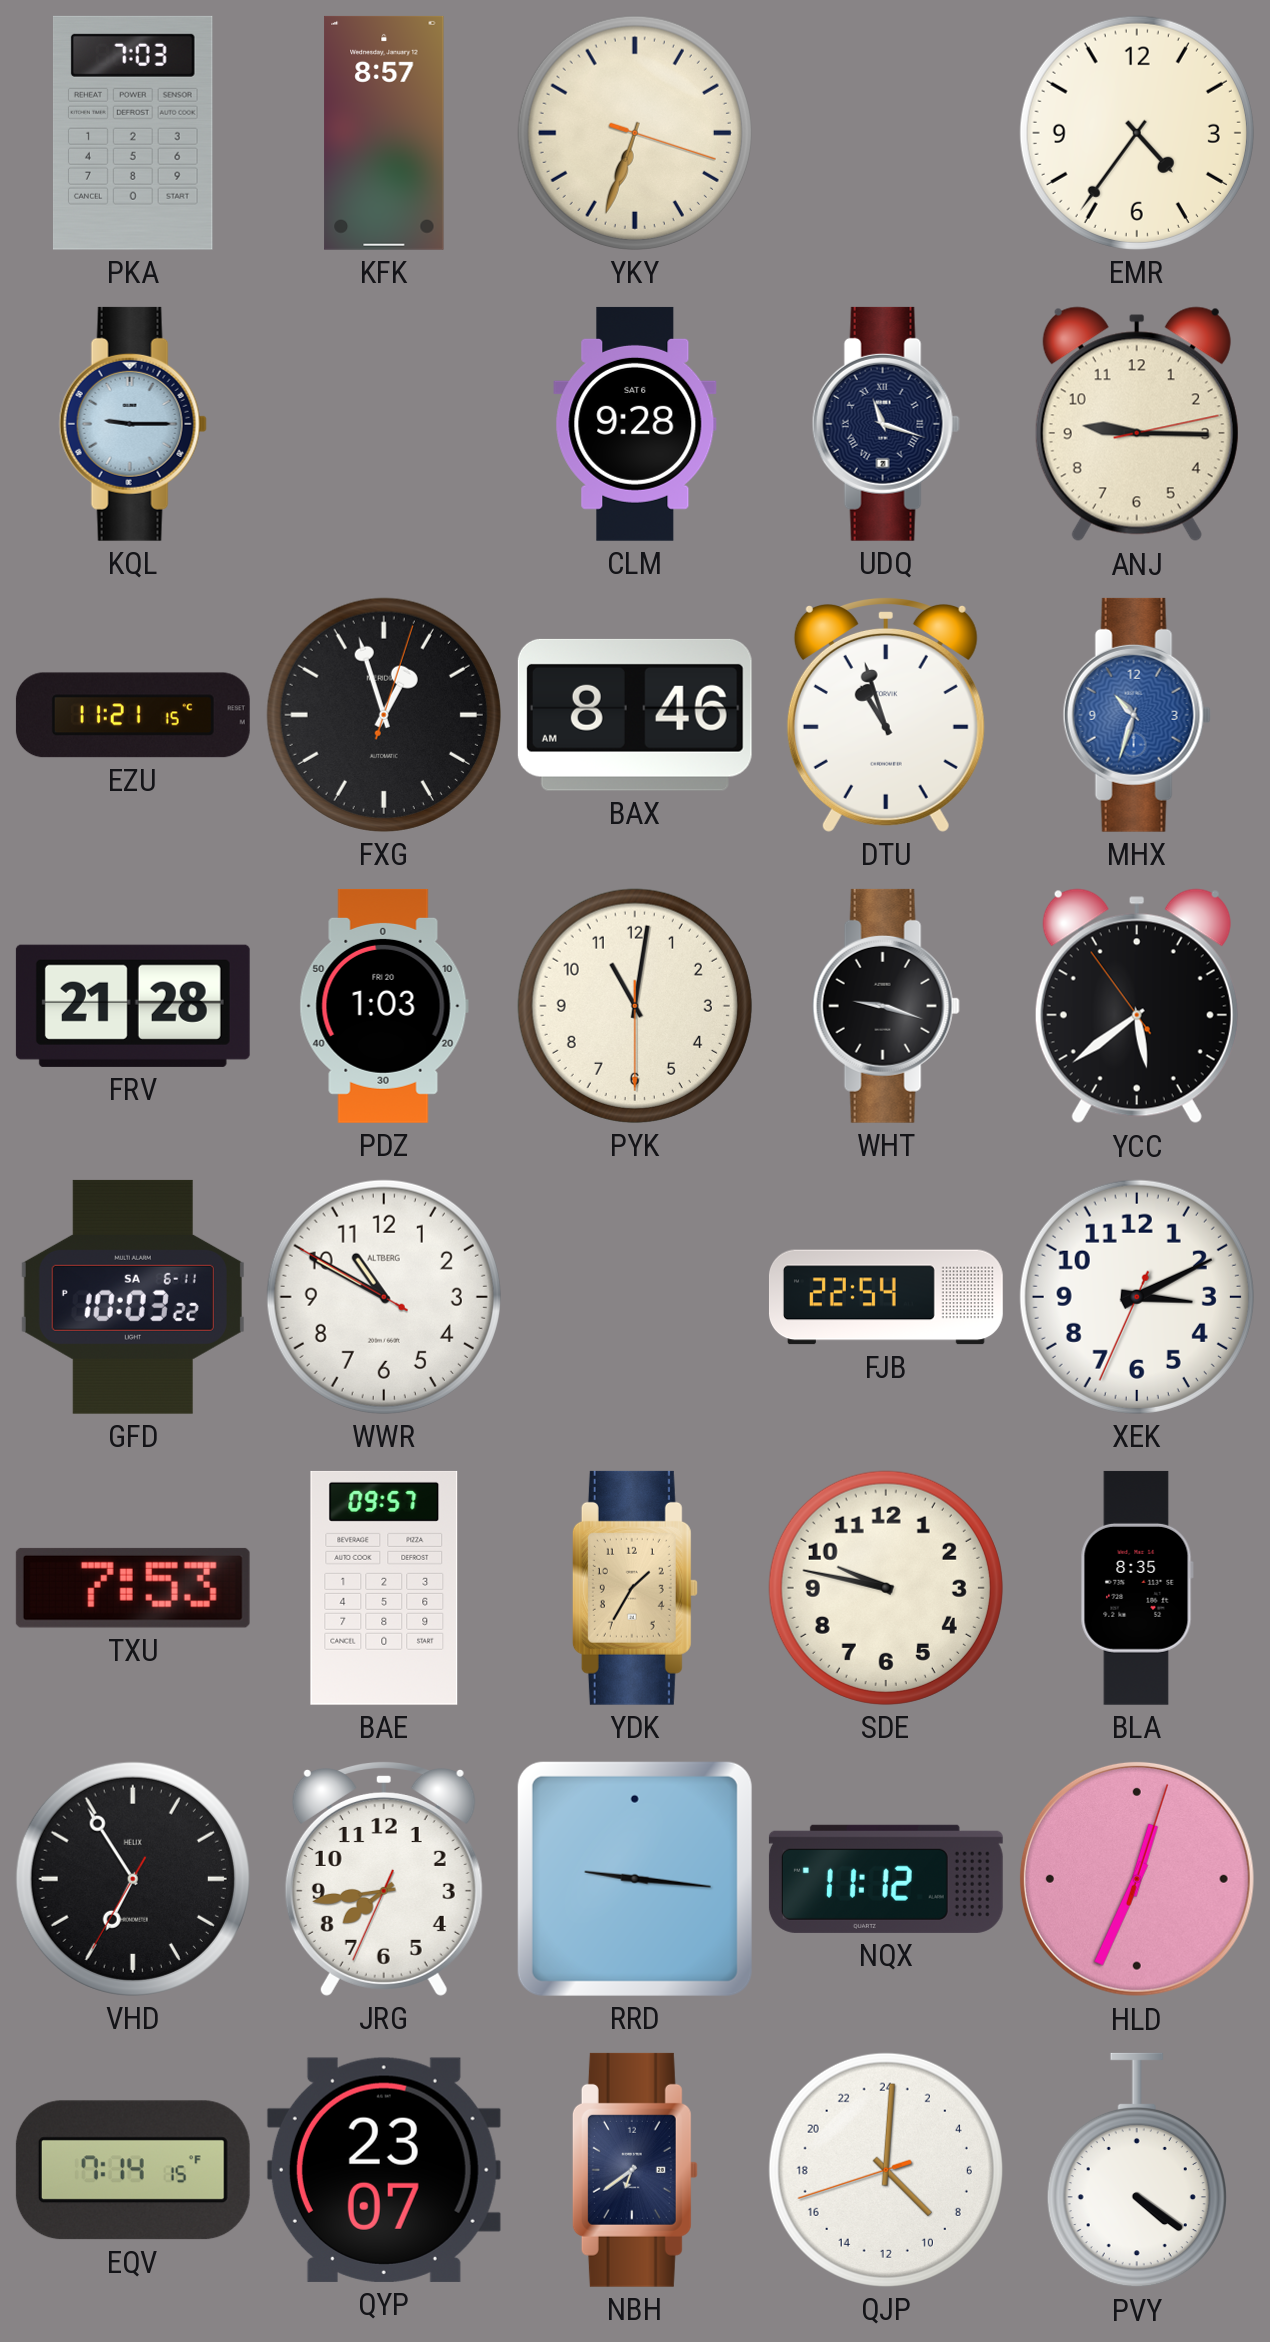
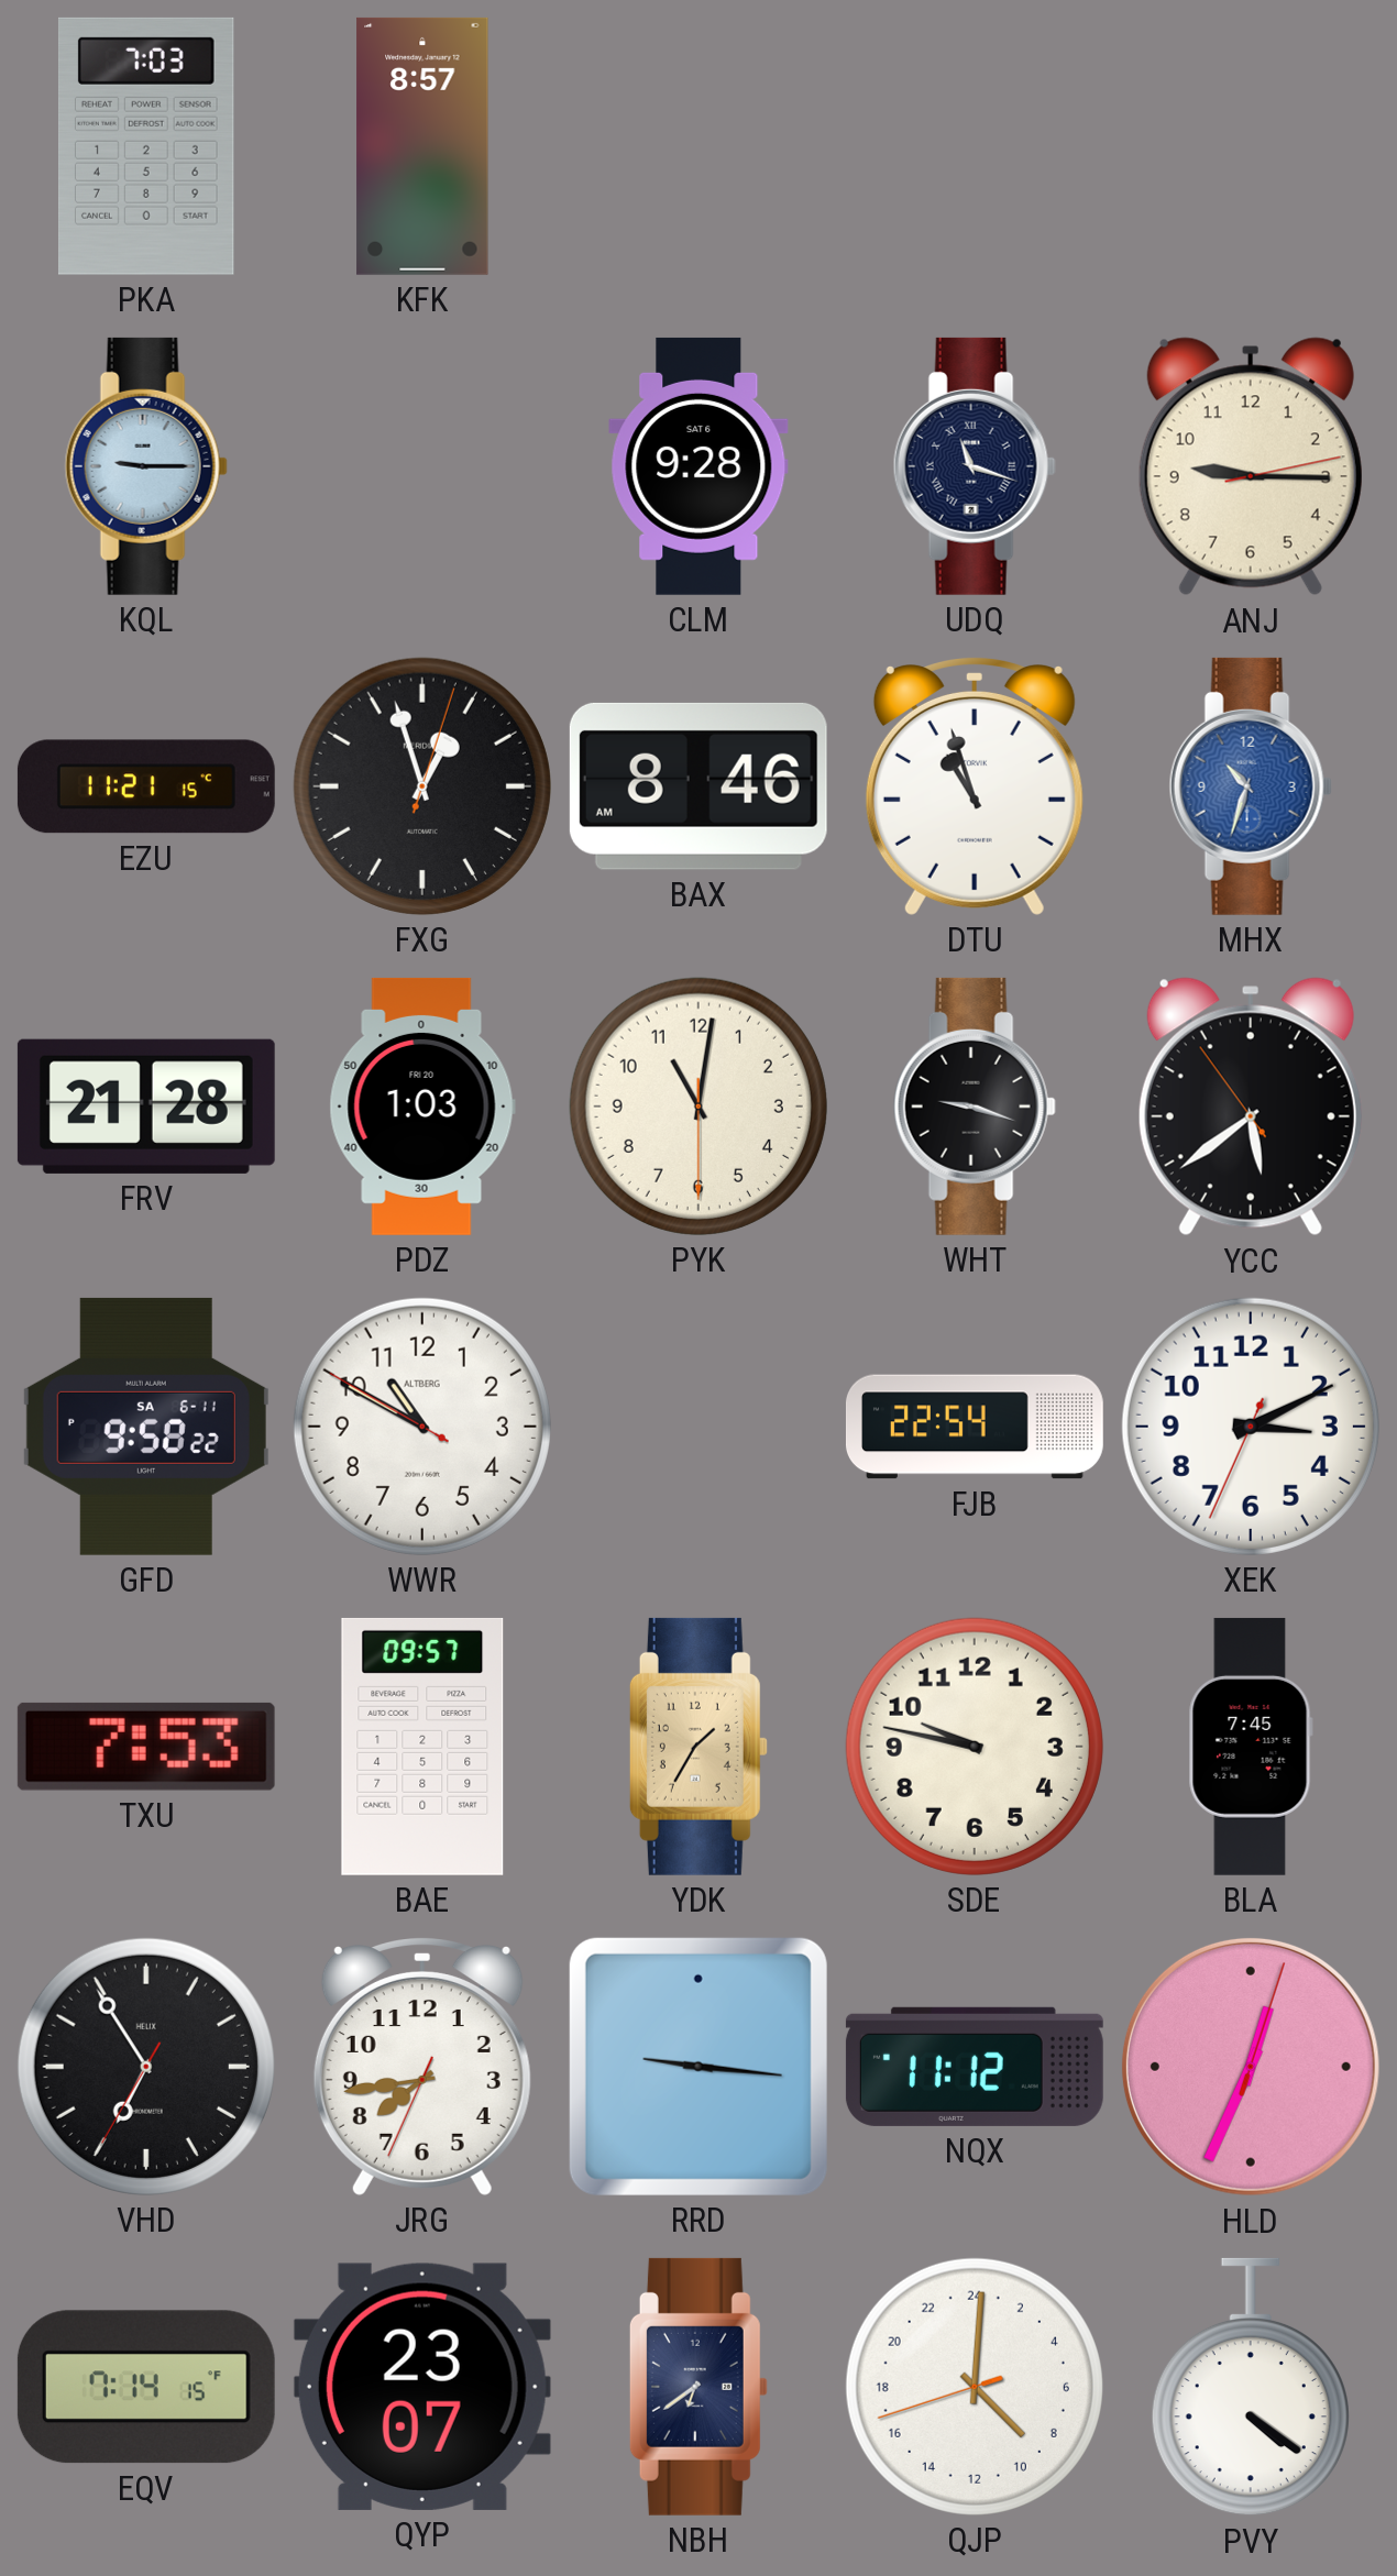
YKY: 6:33 -> none
EMR: 4:36 -> none
GFD: 10:03 -> 9:58
BLA: 8:35 -> 7:45
